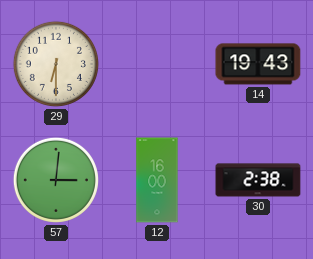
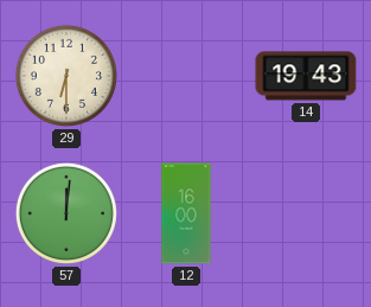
57: 3:01 -> 12:01
30: 2:38 -> none
